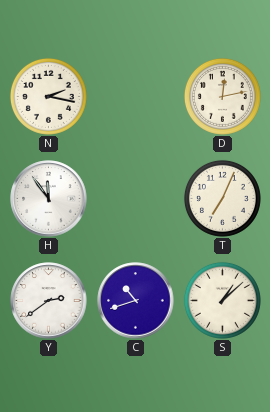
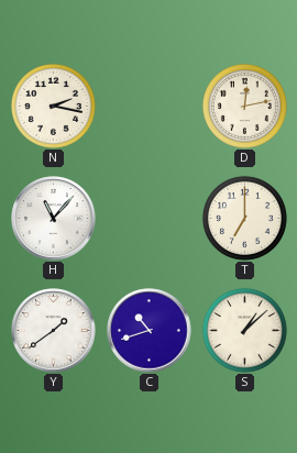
H: 11:54 -> 11:07
T: 7:04 -> 7:00
Y: 2:39 -> 1:39
